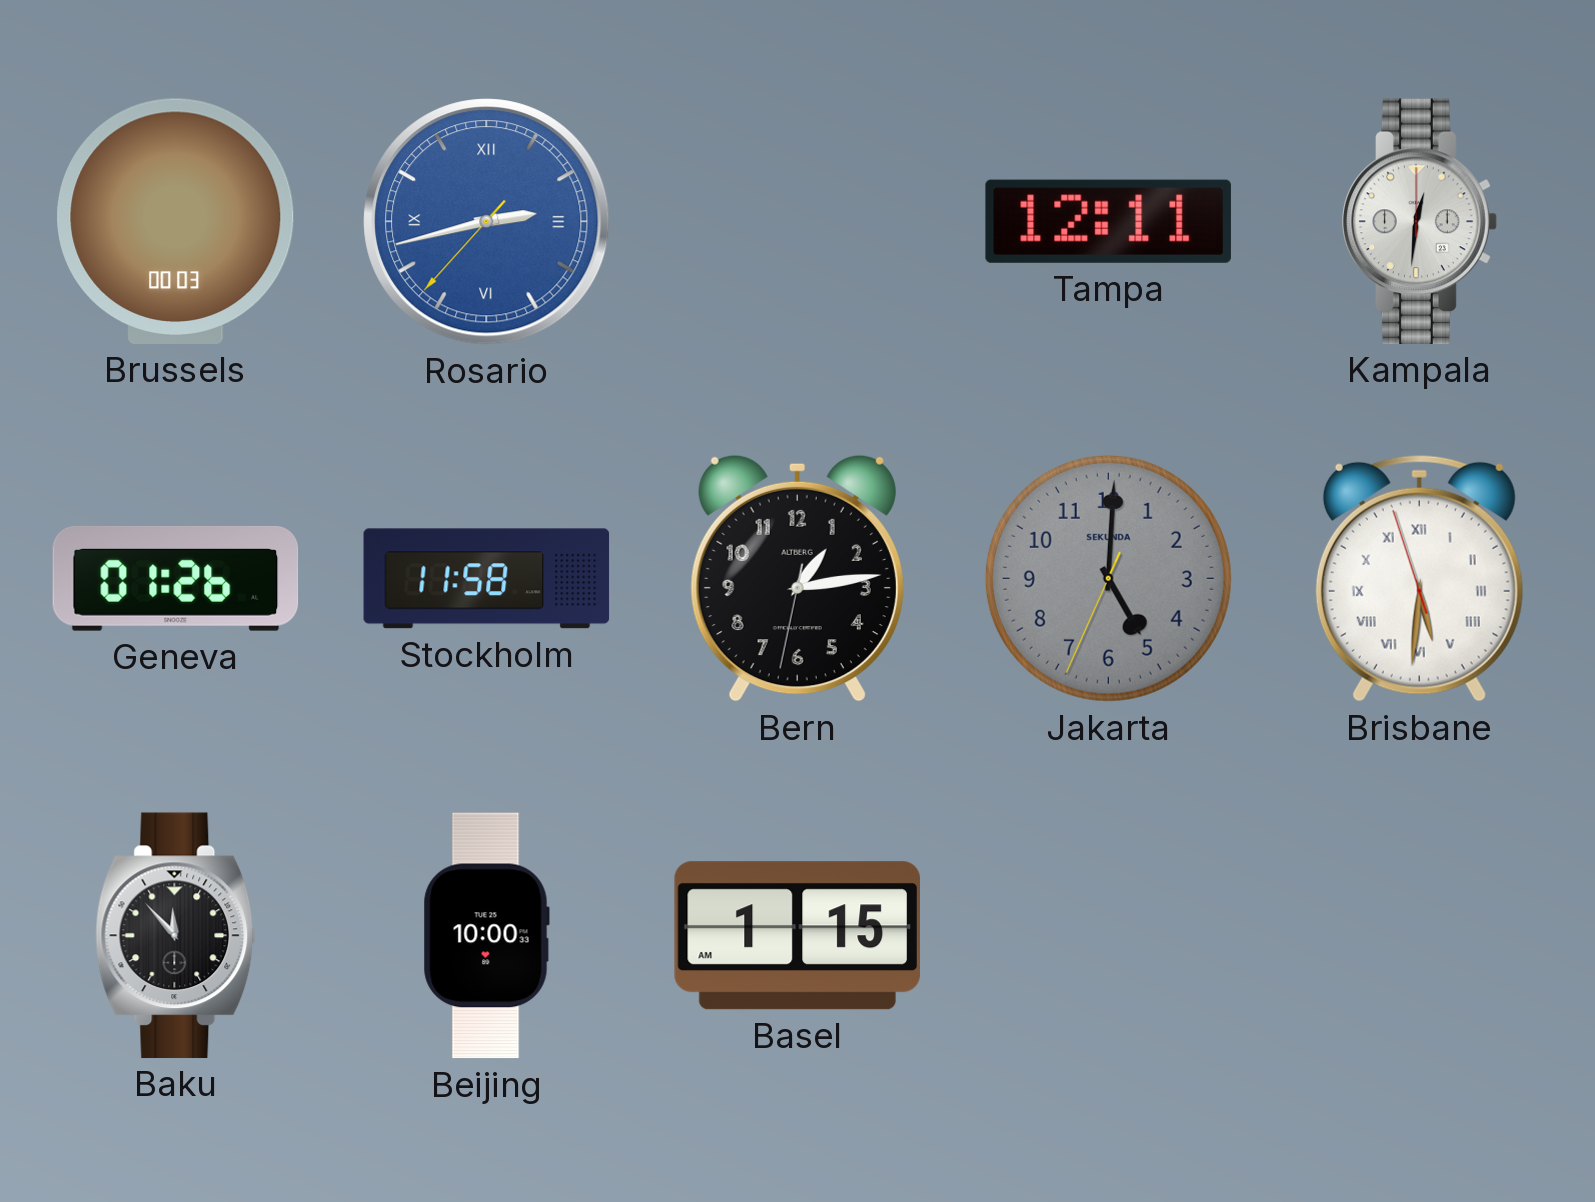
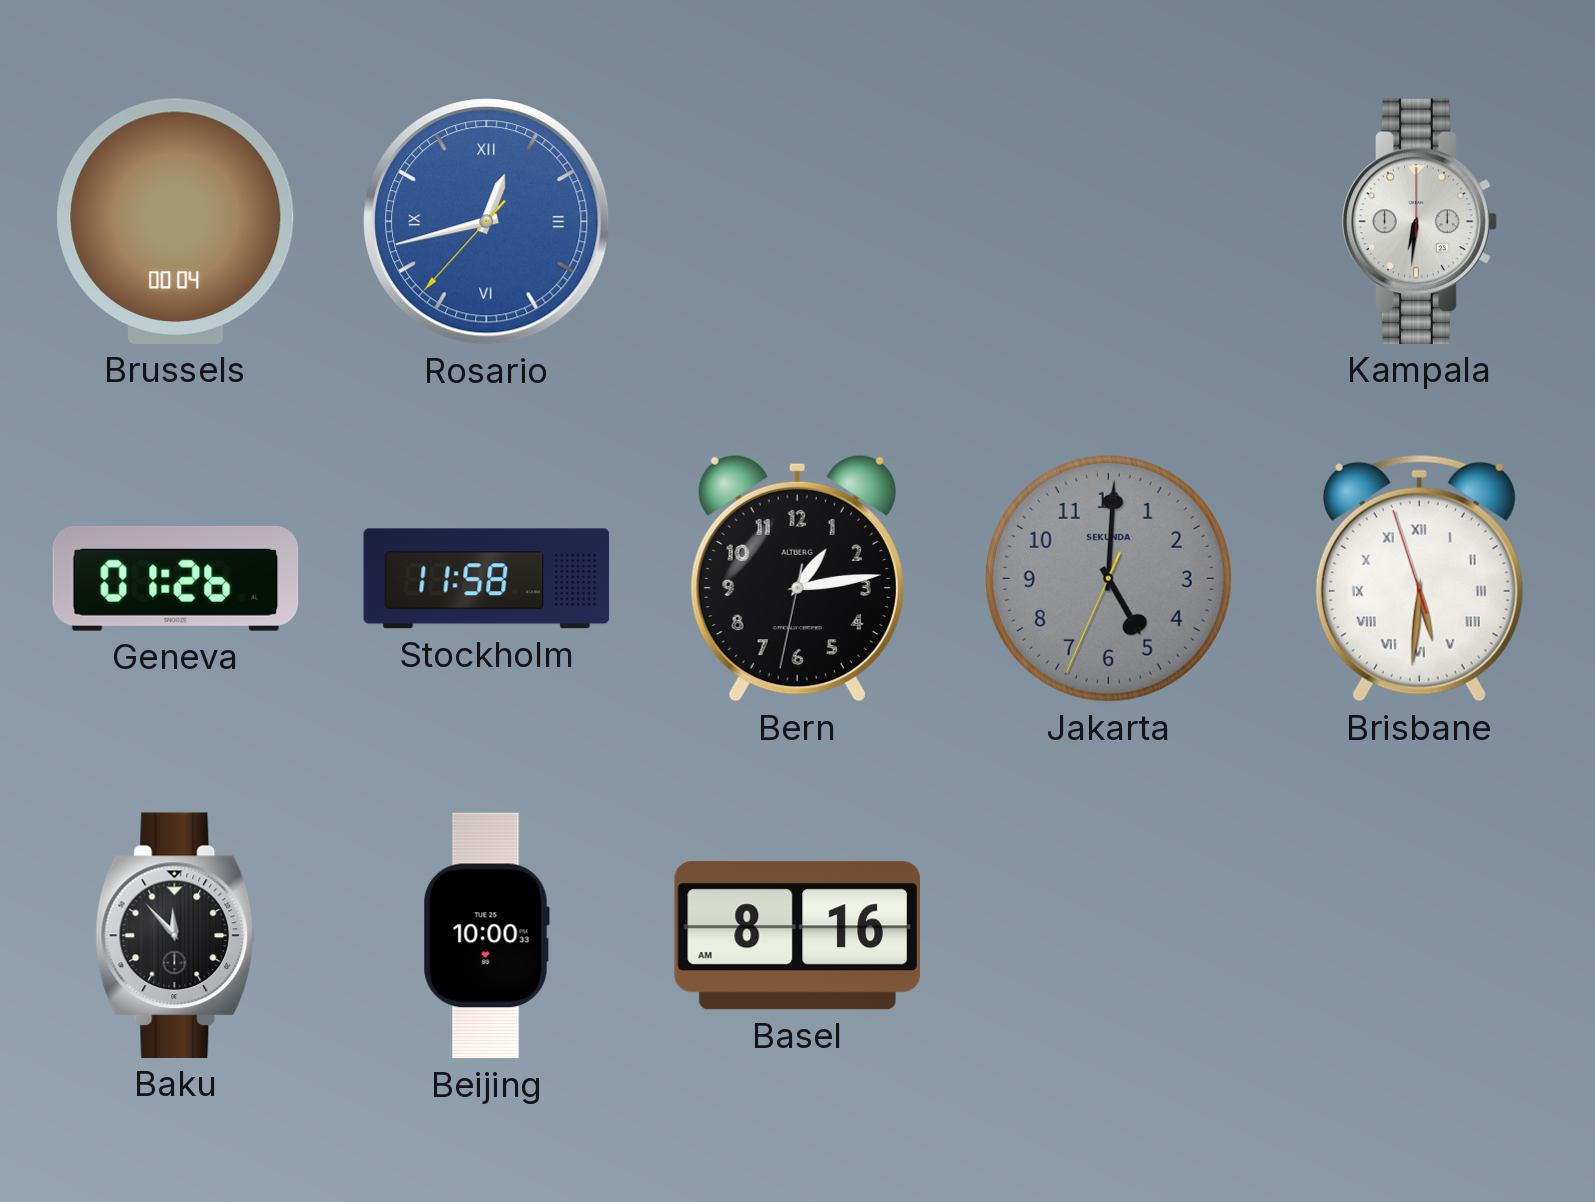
Brussels: 00:03 -> 00:04
Rosario: 2:42 -> 12:42
Tampa: 12:11 -> none
Kampala: 12:31 -> 6:31
Basel: 1:15 -> 8:16
